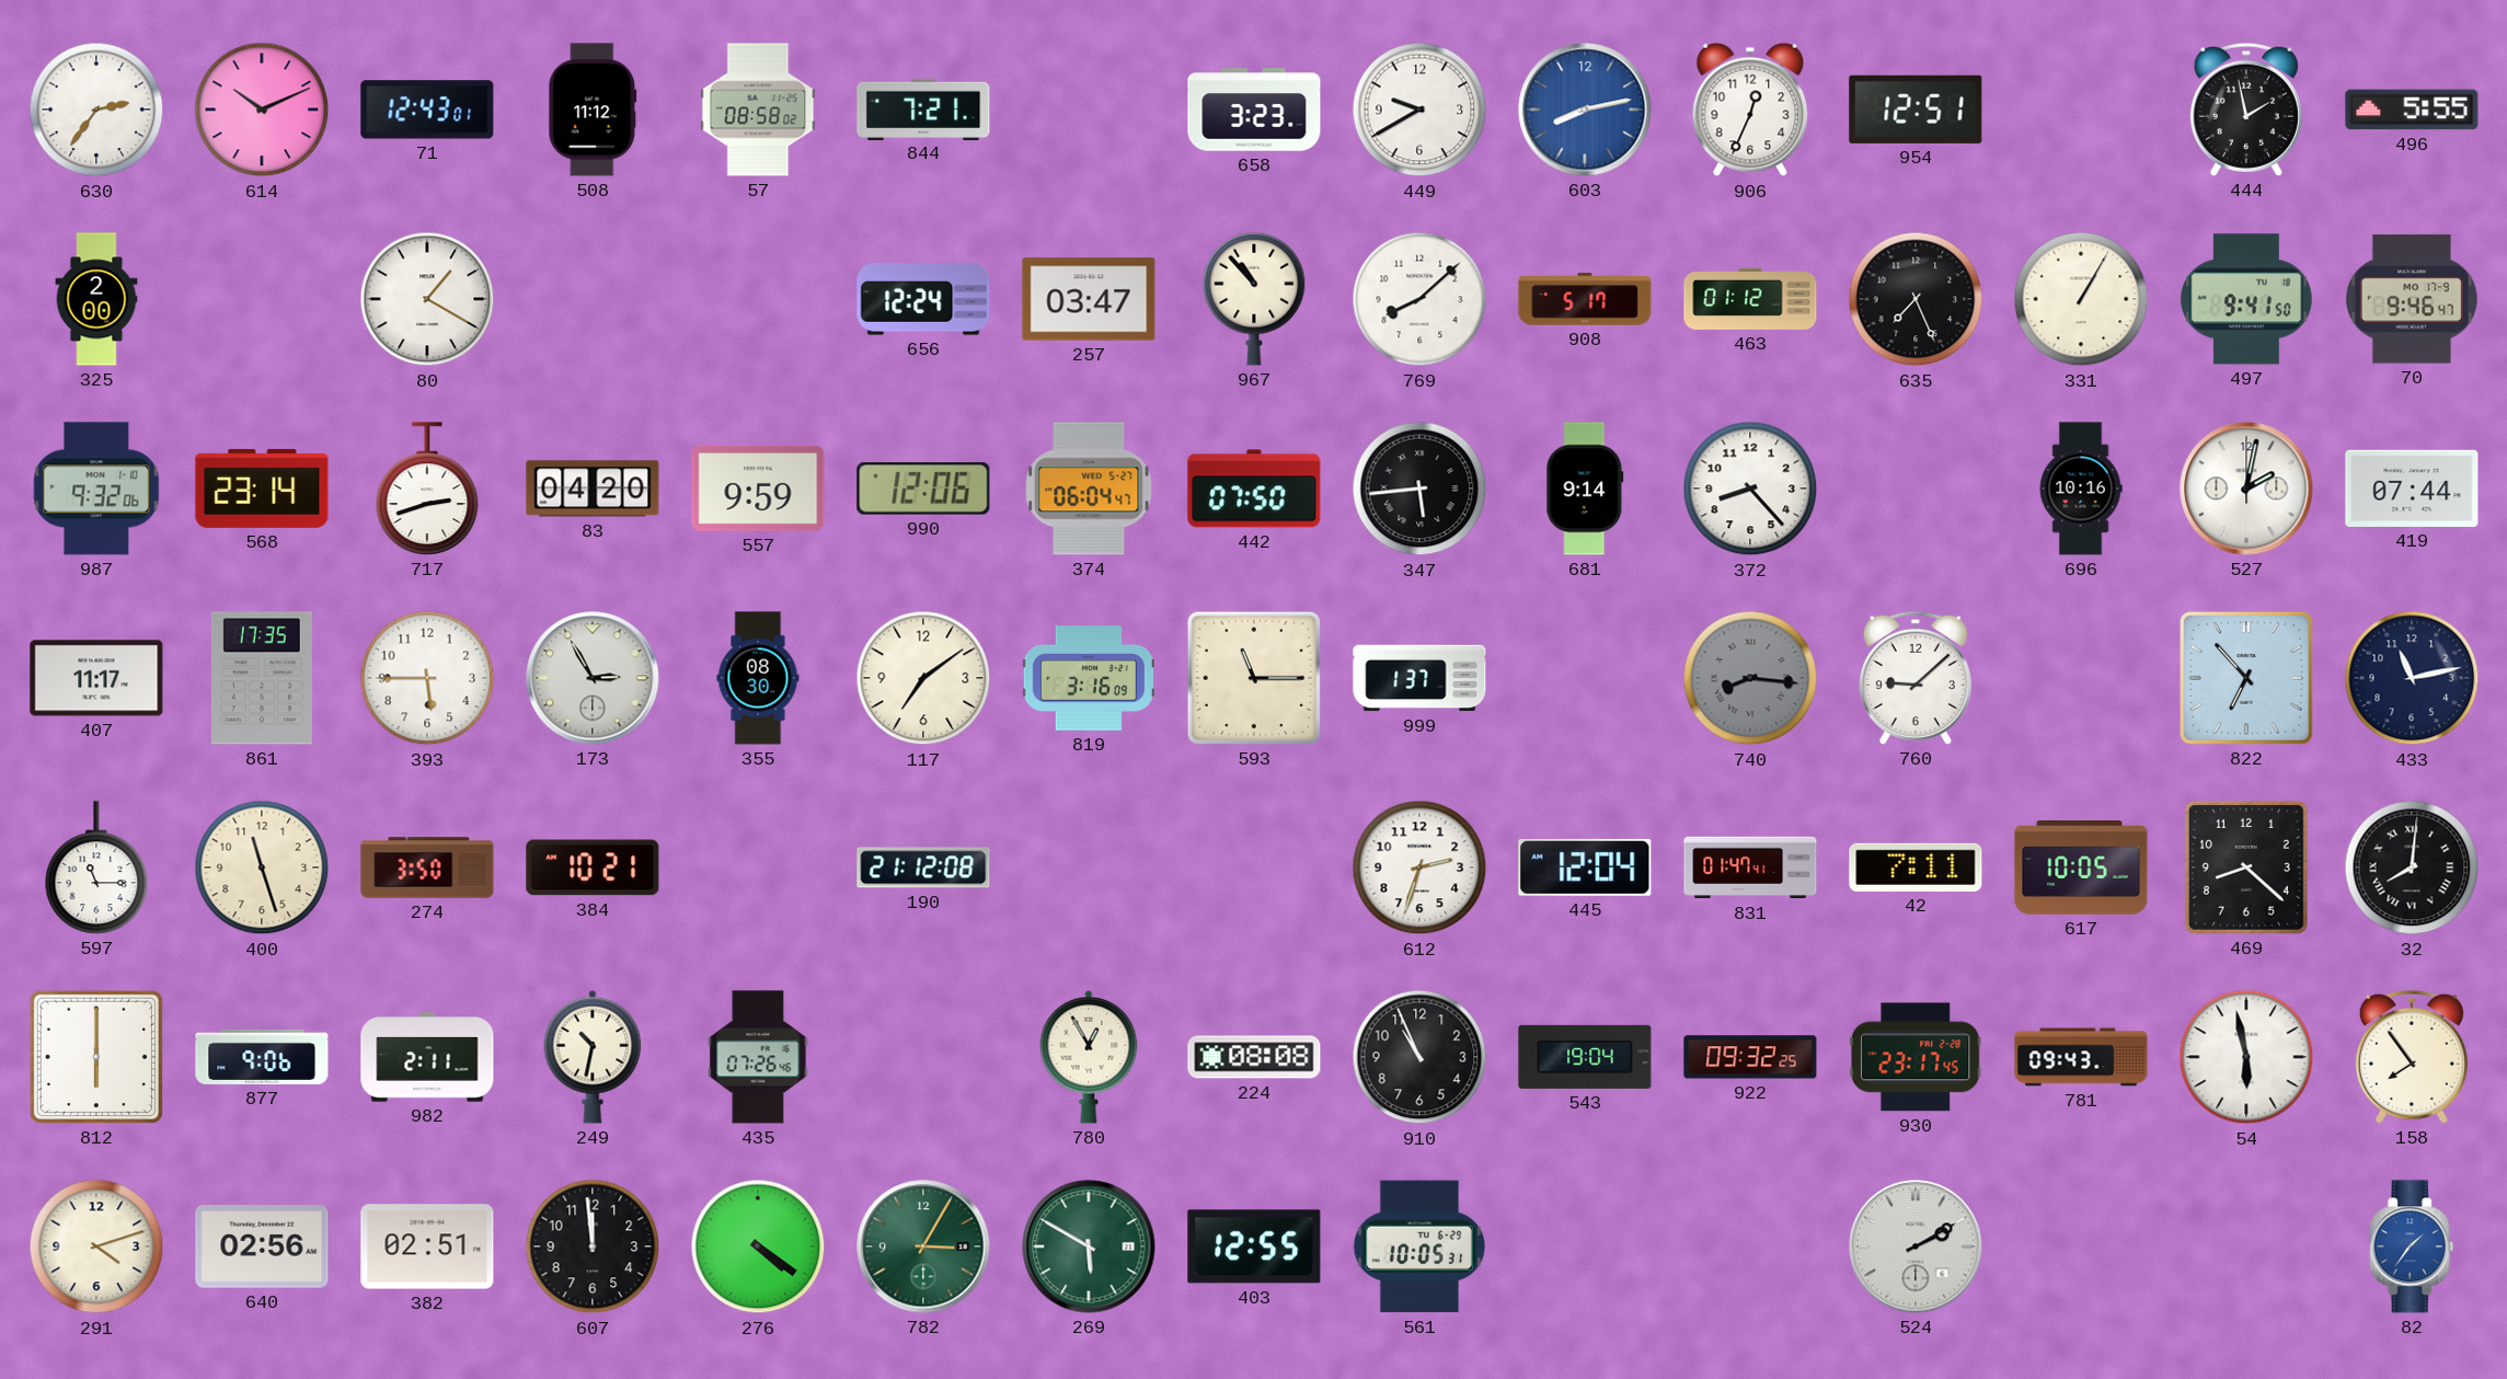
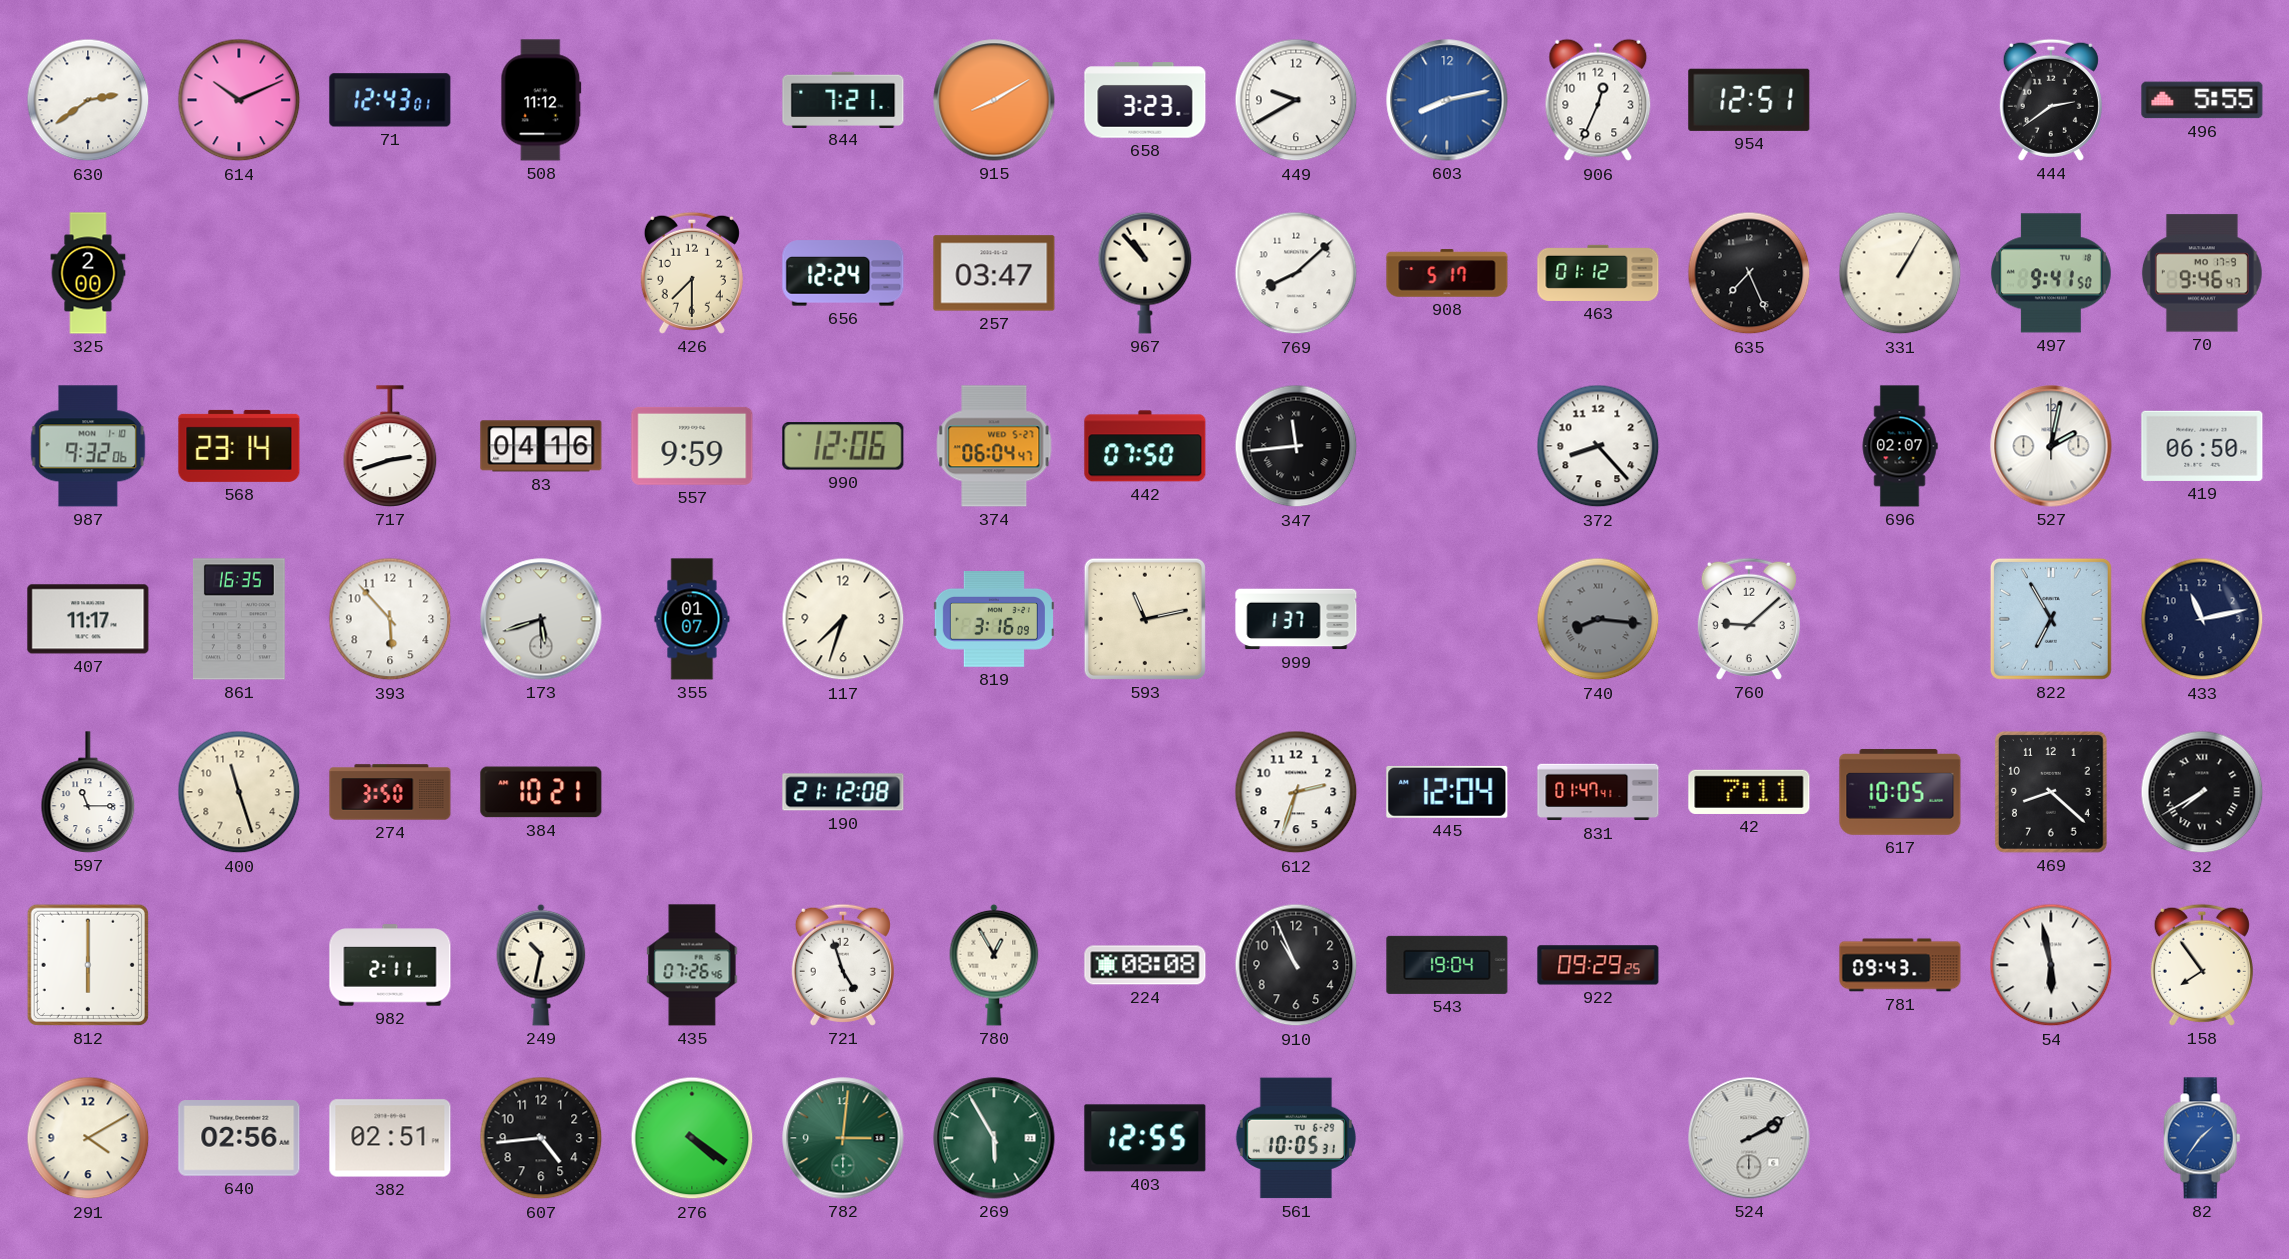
630: 2:36 -> 2:39
57: 08:58 -> none
915: none -> 8:10
444: 1:58 -> 2:39
80: 1:20 -> none
426: none -> 7:30
83: 04:20 -> 04:16
347: 5:44 -> 11:44
681: 9:14 -> none
696: 10:16 -> 02:07
419: 07:44 -> 06:50
861: 17:35 -> 16:35
393: 5:45 -> 5:53
173: 2:55 -> 5:42
355: 08:30 -> 01:07
117: 7:09 -> 7:33
593: 11:15 -> 11:13
822: 6:53 -> 6:55
32: 8:01 -> 7:40
877: 9:06 -> none
721: none -> 4:57
922: 09:32 -> 09:29
930: 23:17 -> none
291: 4:12 -> 4:10
607: 11:59 -> 4:44
782: 3:05 -> 3:01
269: 5:50 -> 5:55
